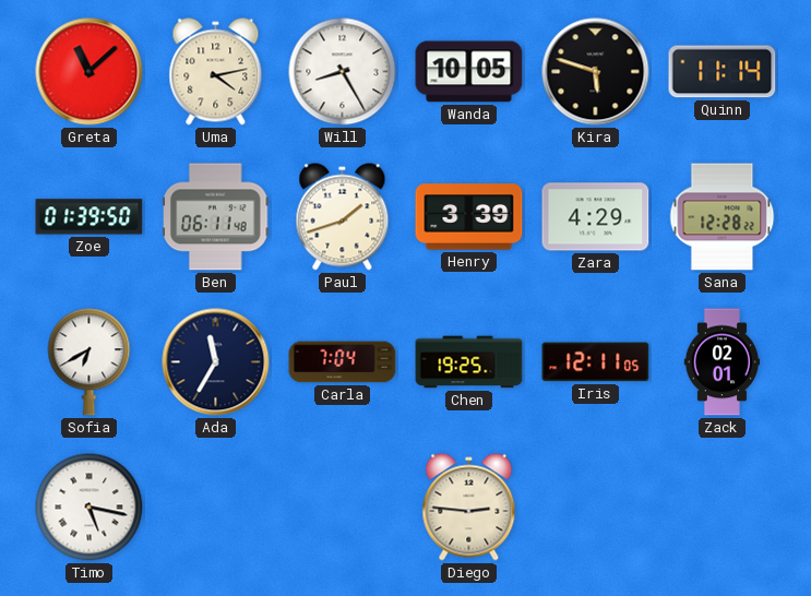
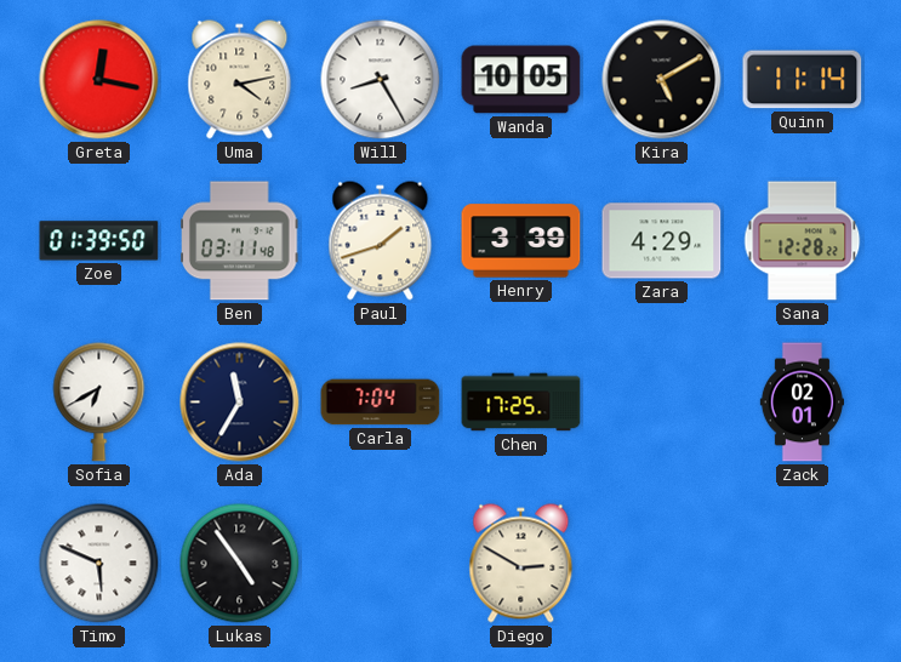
Greta: 11:08 -> 12:17
Kira: 5:48 -> 5:10
Ben: 06:11 -> 03:11
Chen: 19:25 -> 17:25
Iris: 12:11 -> none
Timo: 5:17 -> 5:49
Lukas: none -> 4:54
Diego: 2:46 -> 2:50
